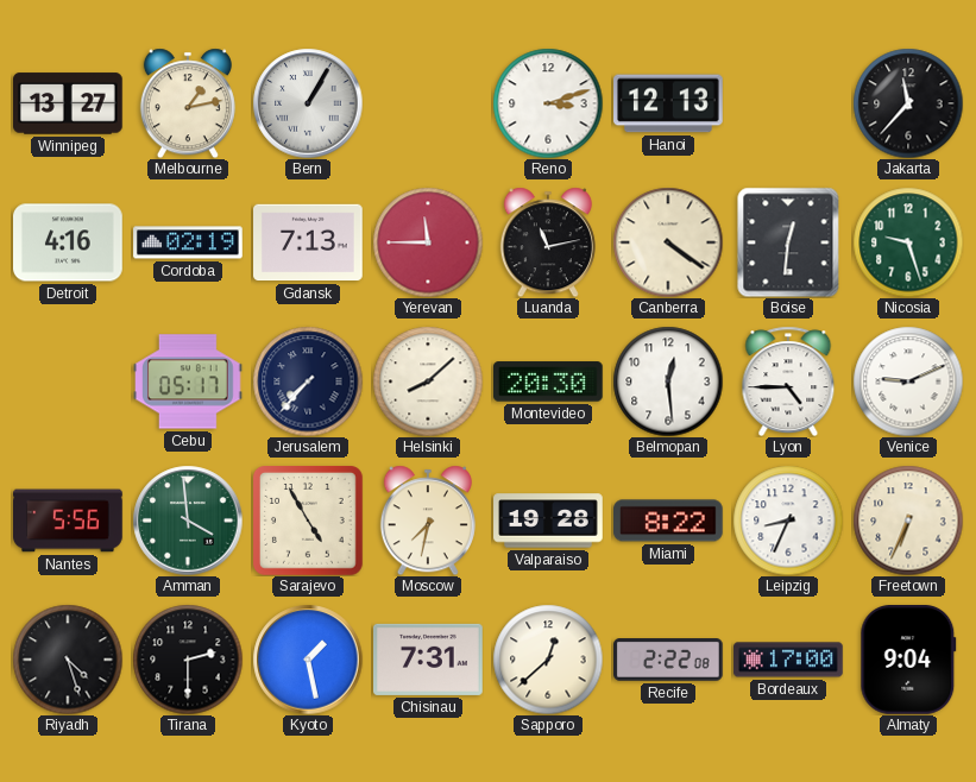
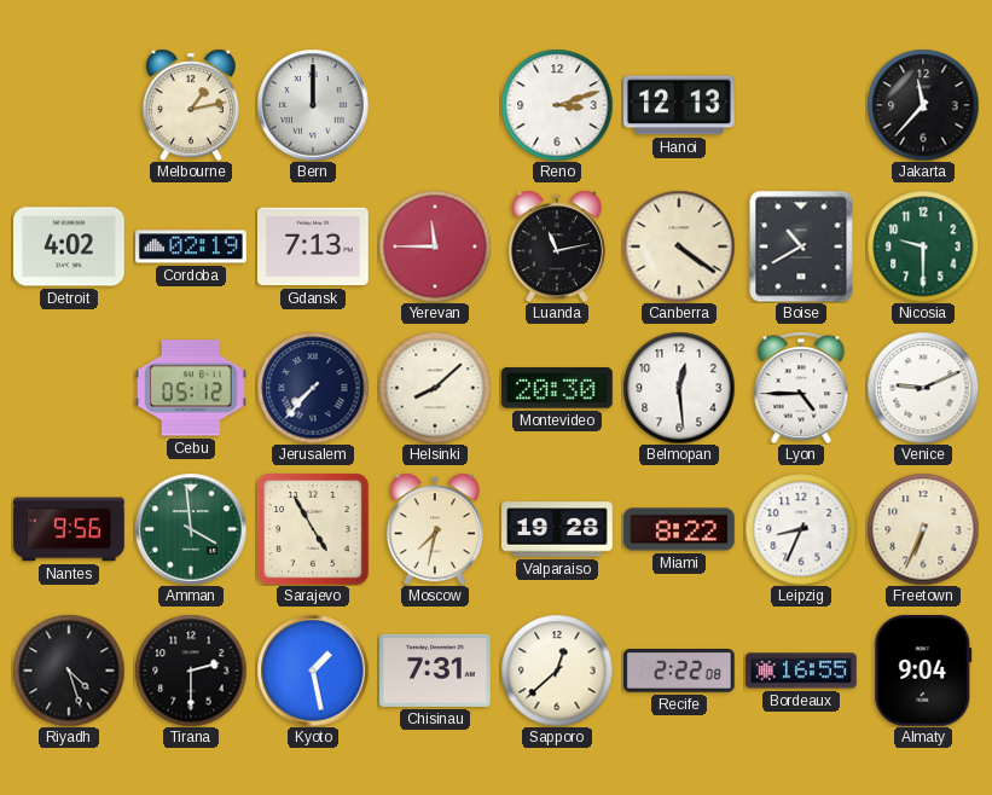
Winnipeg: 13:27 -> none
Bern: 1:05 -> 12:00
Detroit: 4:16 -> 4:02
Boise: 12:31 -> 10:40
Nicosia: 9:27 -> 9:30
Cebu: 05:17 -> 05:12
Nantes: 5:56 -> 9:56
Bordeaux: 17:00 -> 16:55
